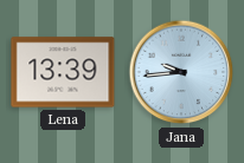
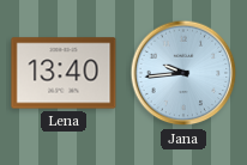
Lena: 13:39 -> 13:40
